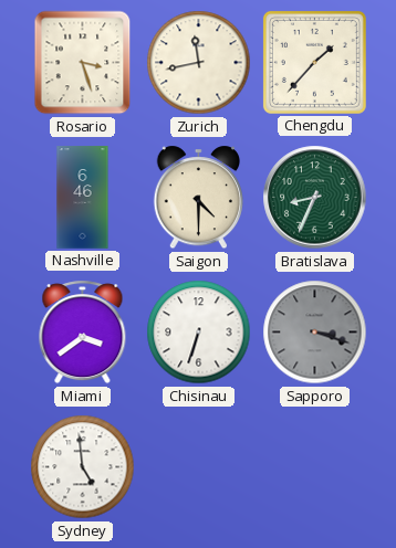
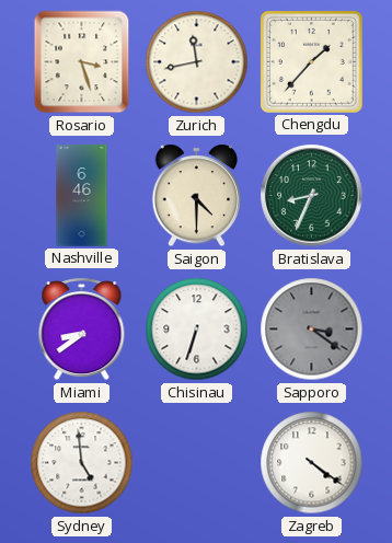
Miami: 3:39 -> 8:39
Sapporo: 3:18 -> 3:21
Zagreb: none -> 4:21
